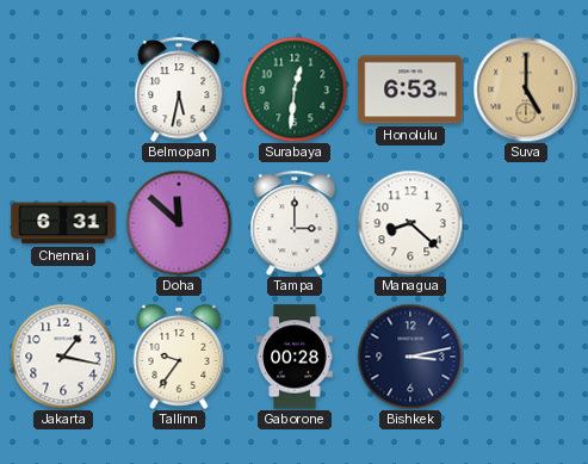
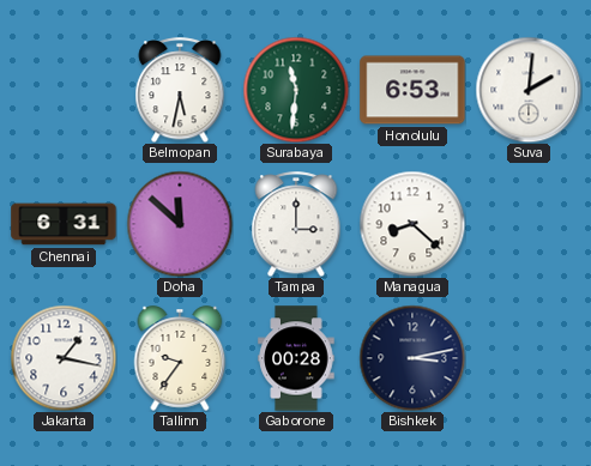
Surabaya: 12:31 -> 11:31
Suva: 5:00 -> 2:01
Suva dial: champagne -> white
